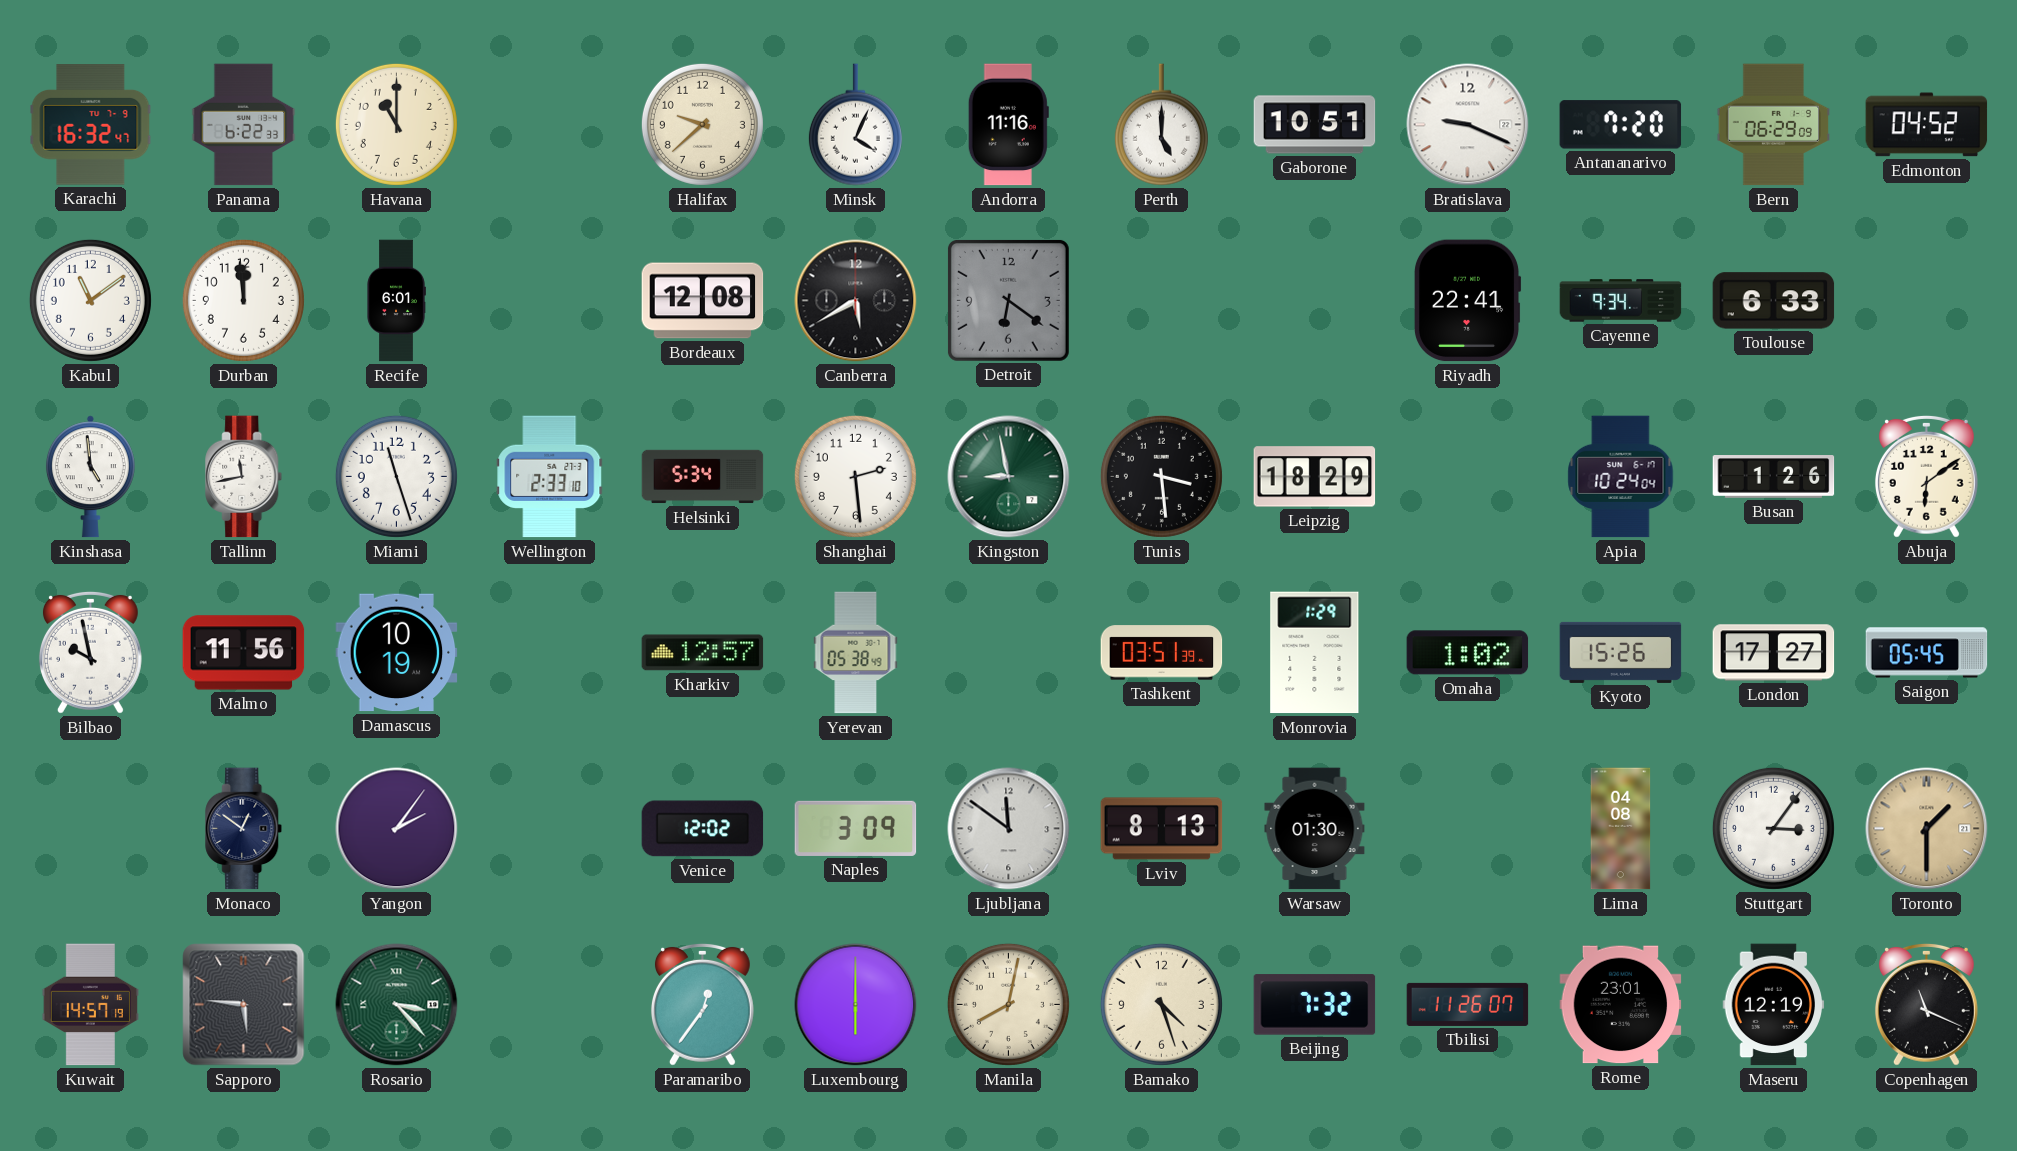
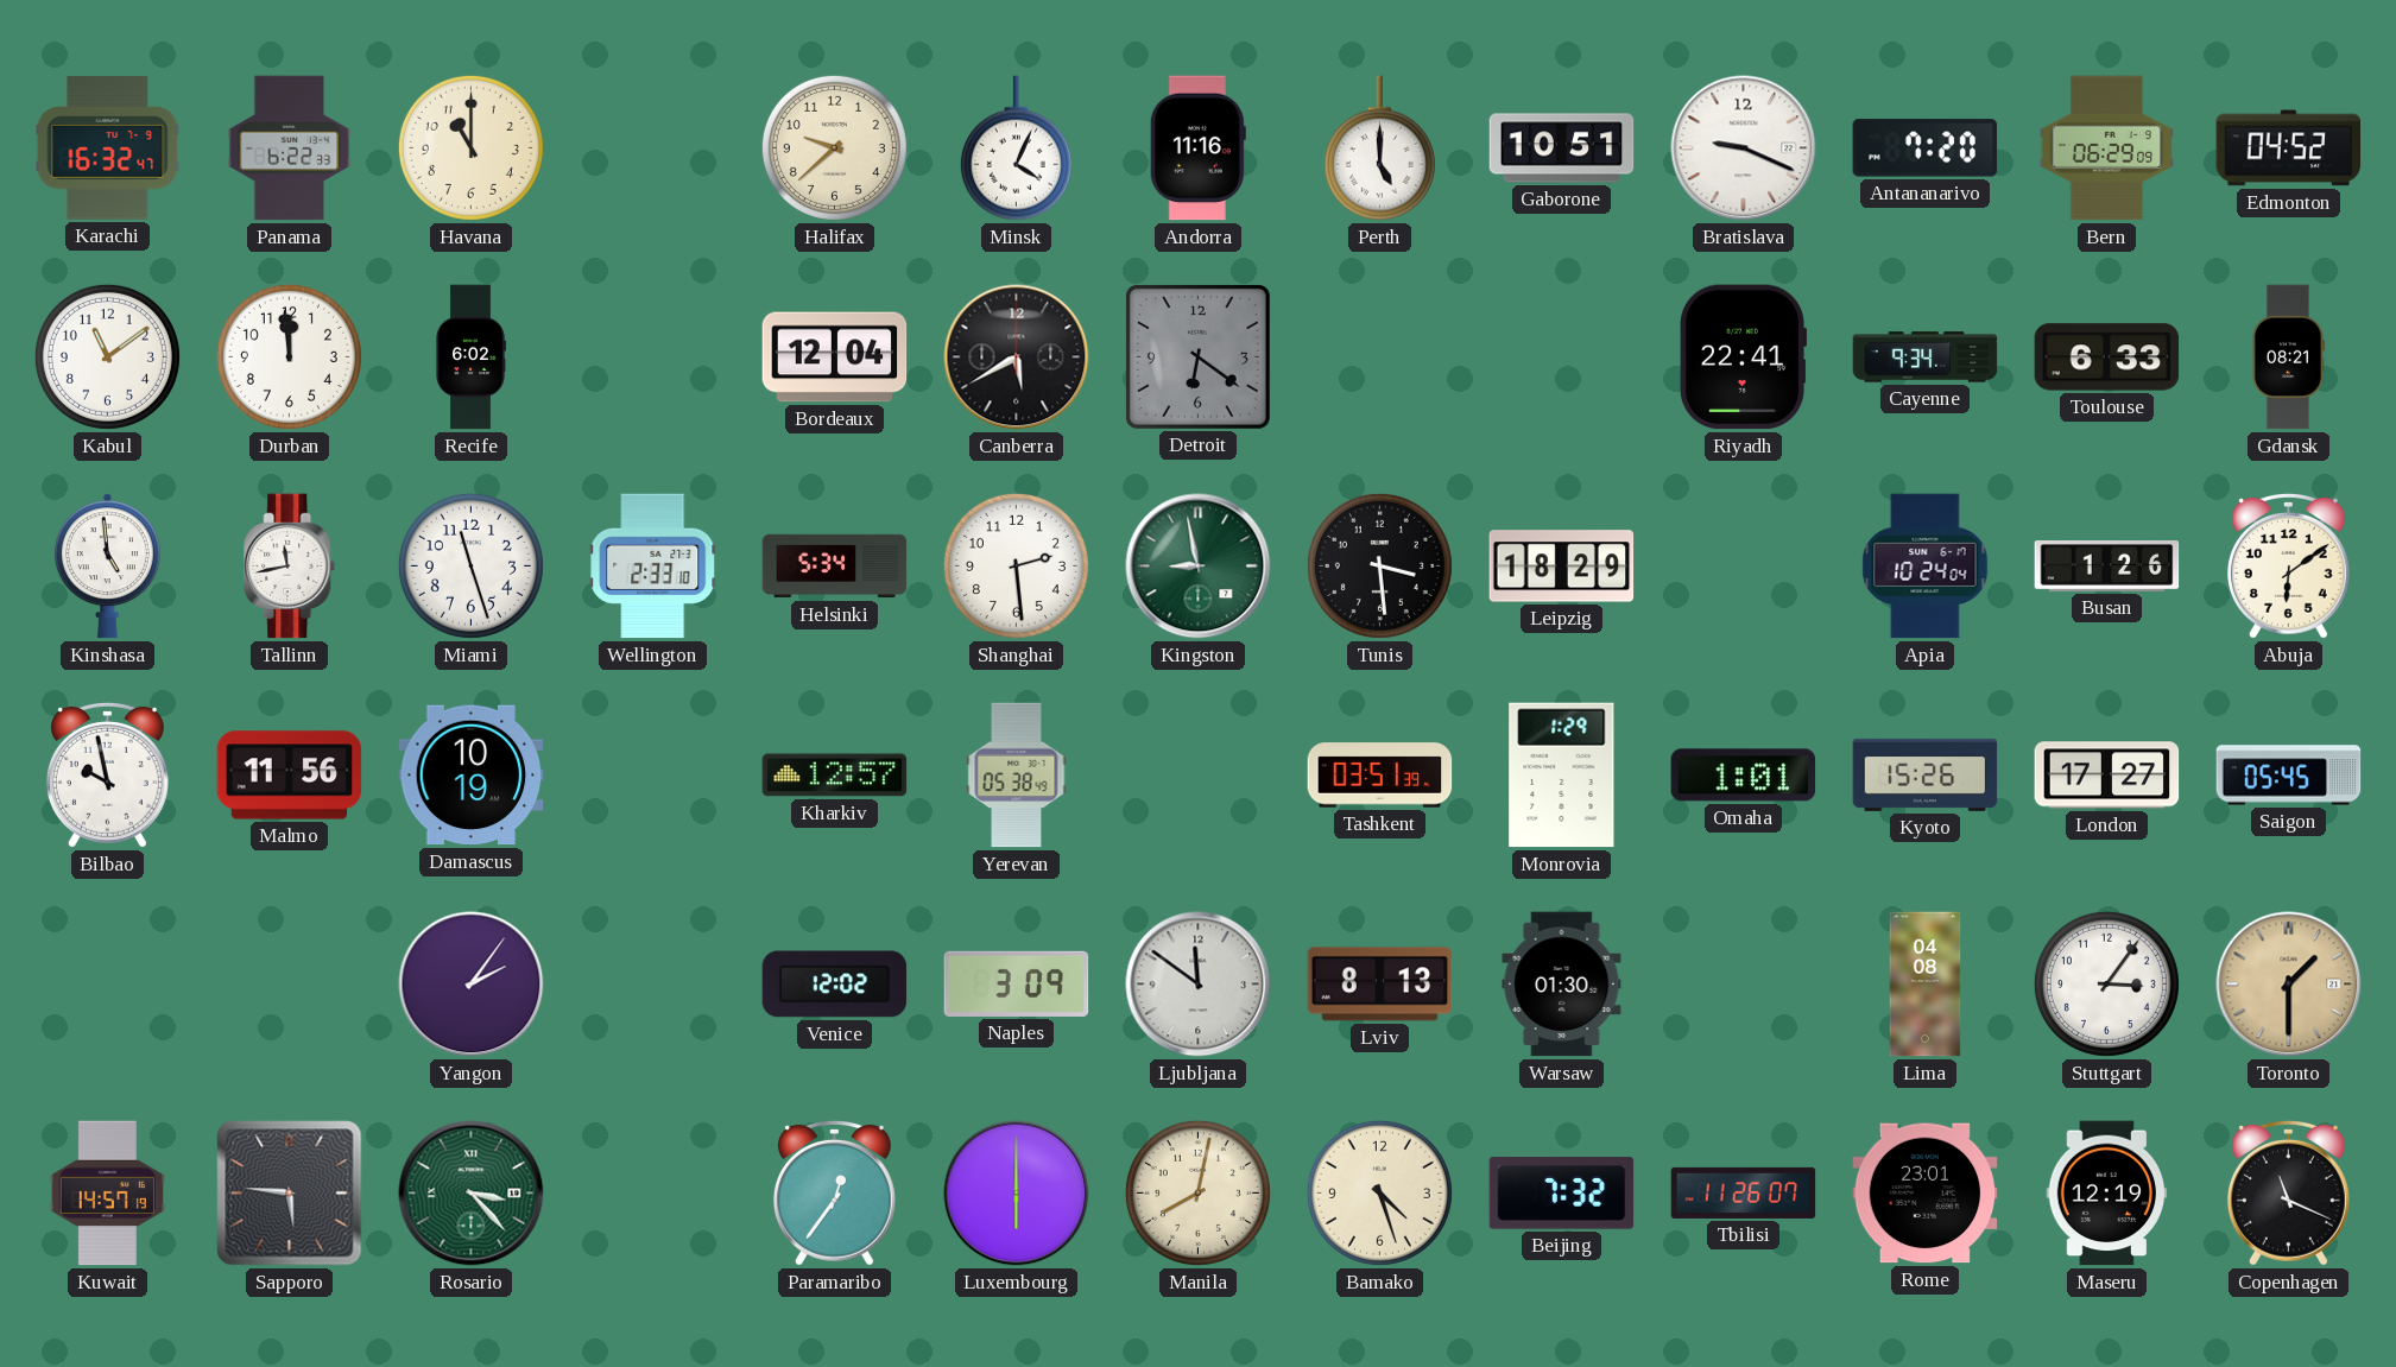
Recife: 6:01 -> 6:02
Bordeaux: 12:08 -> 12:04
Gdansk: none -> 08:21
Omaha: 1:02 -> 1:01
Monaco: 12:51 -> none
